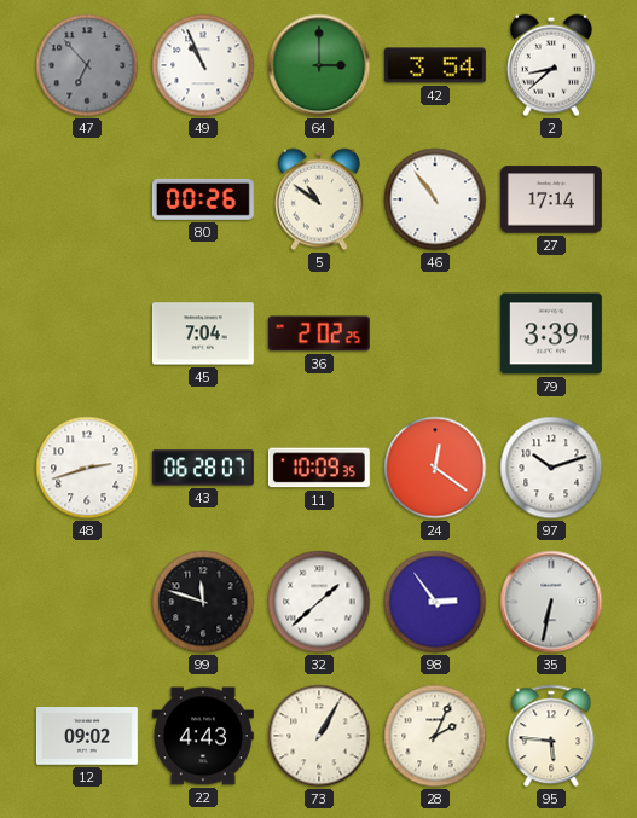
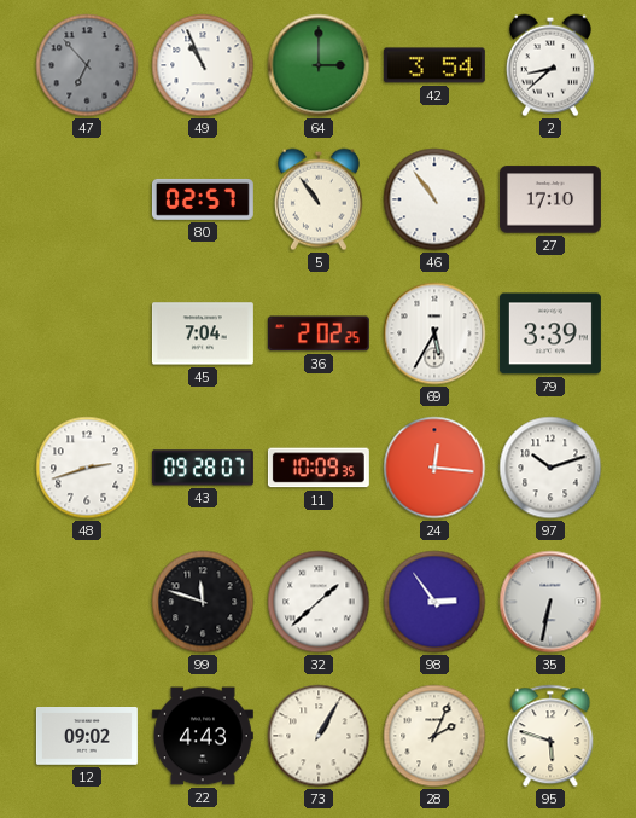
80: 00:26 -> 02:57
5: 10:51 -> 10:54
27: 17:14 -> 17:10
69: none -> 5:35
43: 06:28 -> 09:28
24: 12:21 -> 12:16
95: 5:46 -> 5:48
